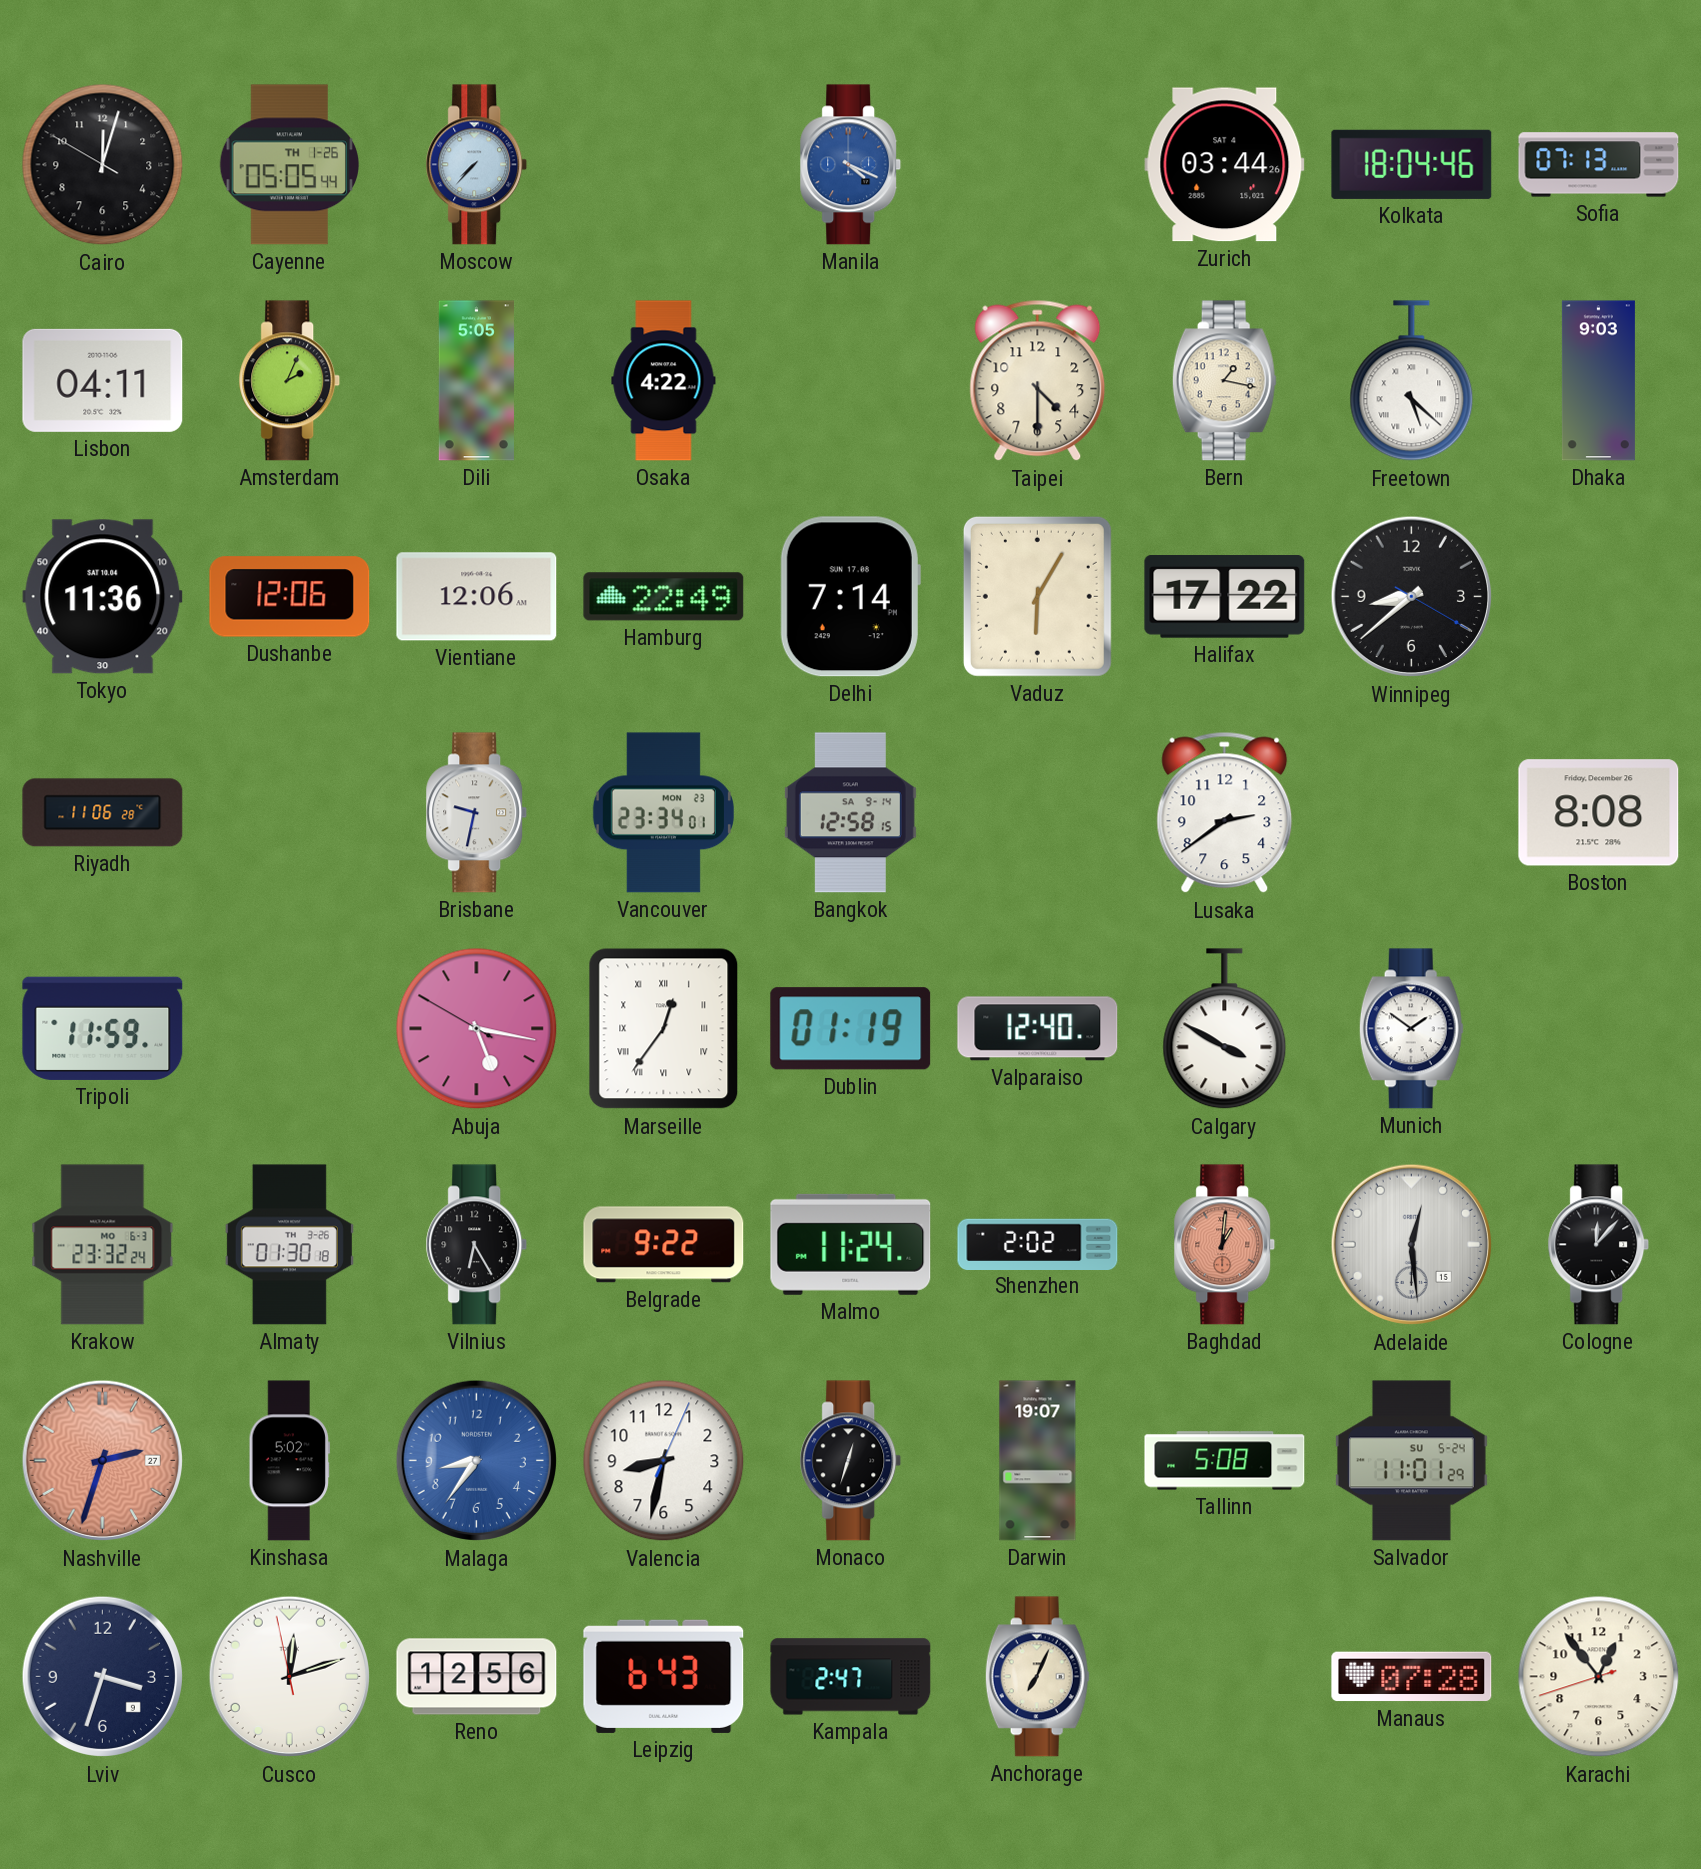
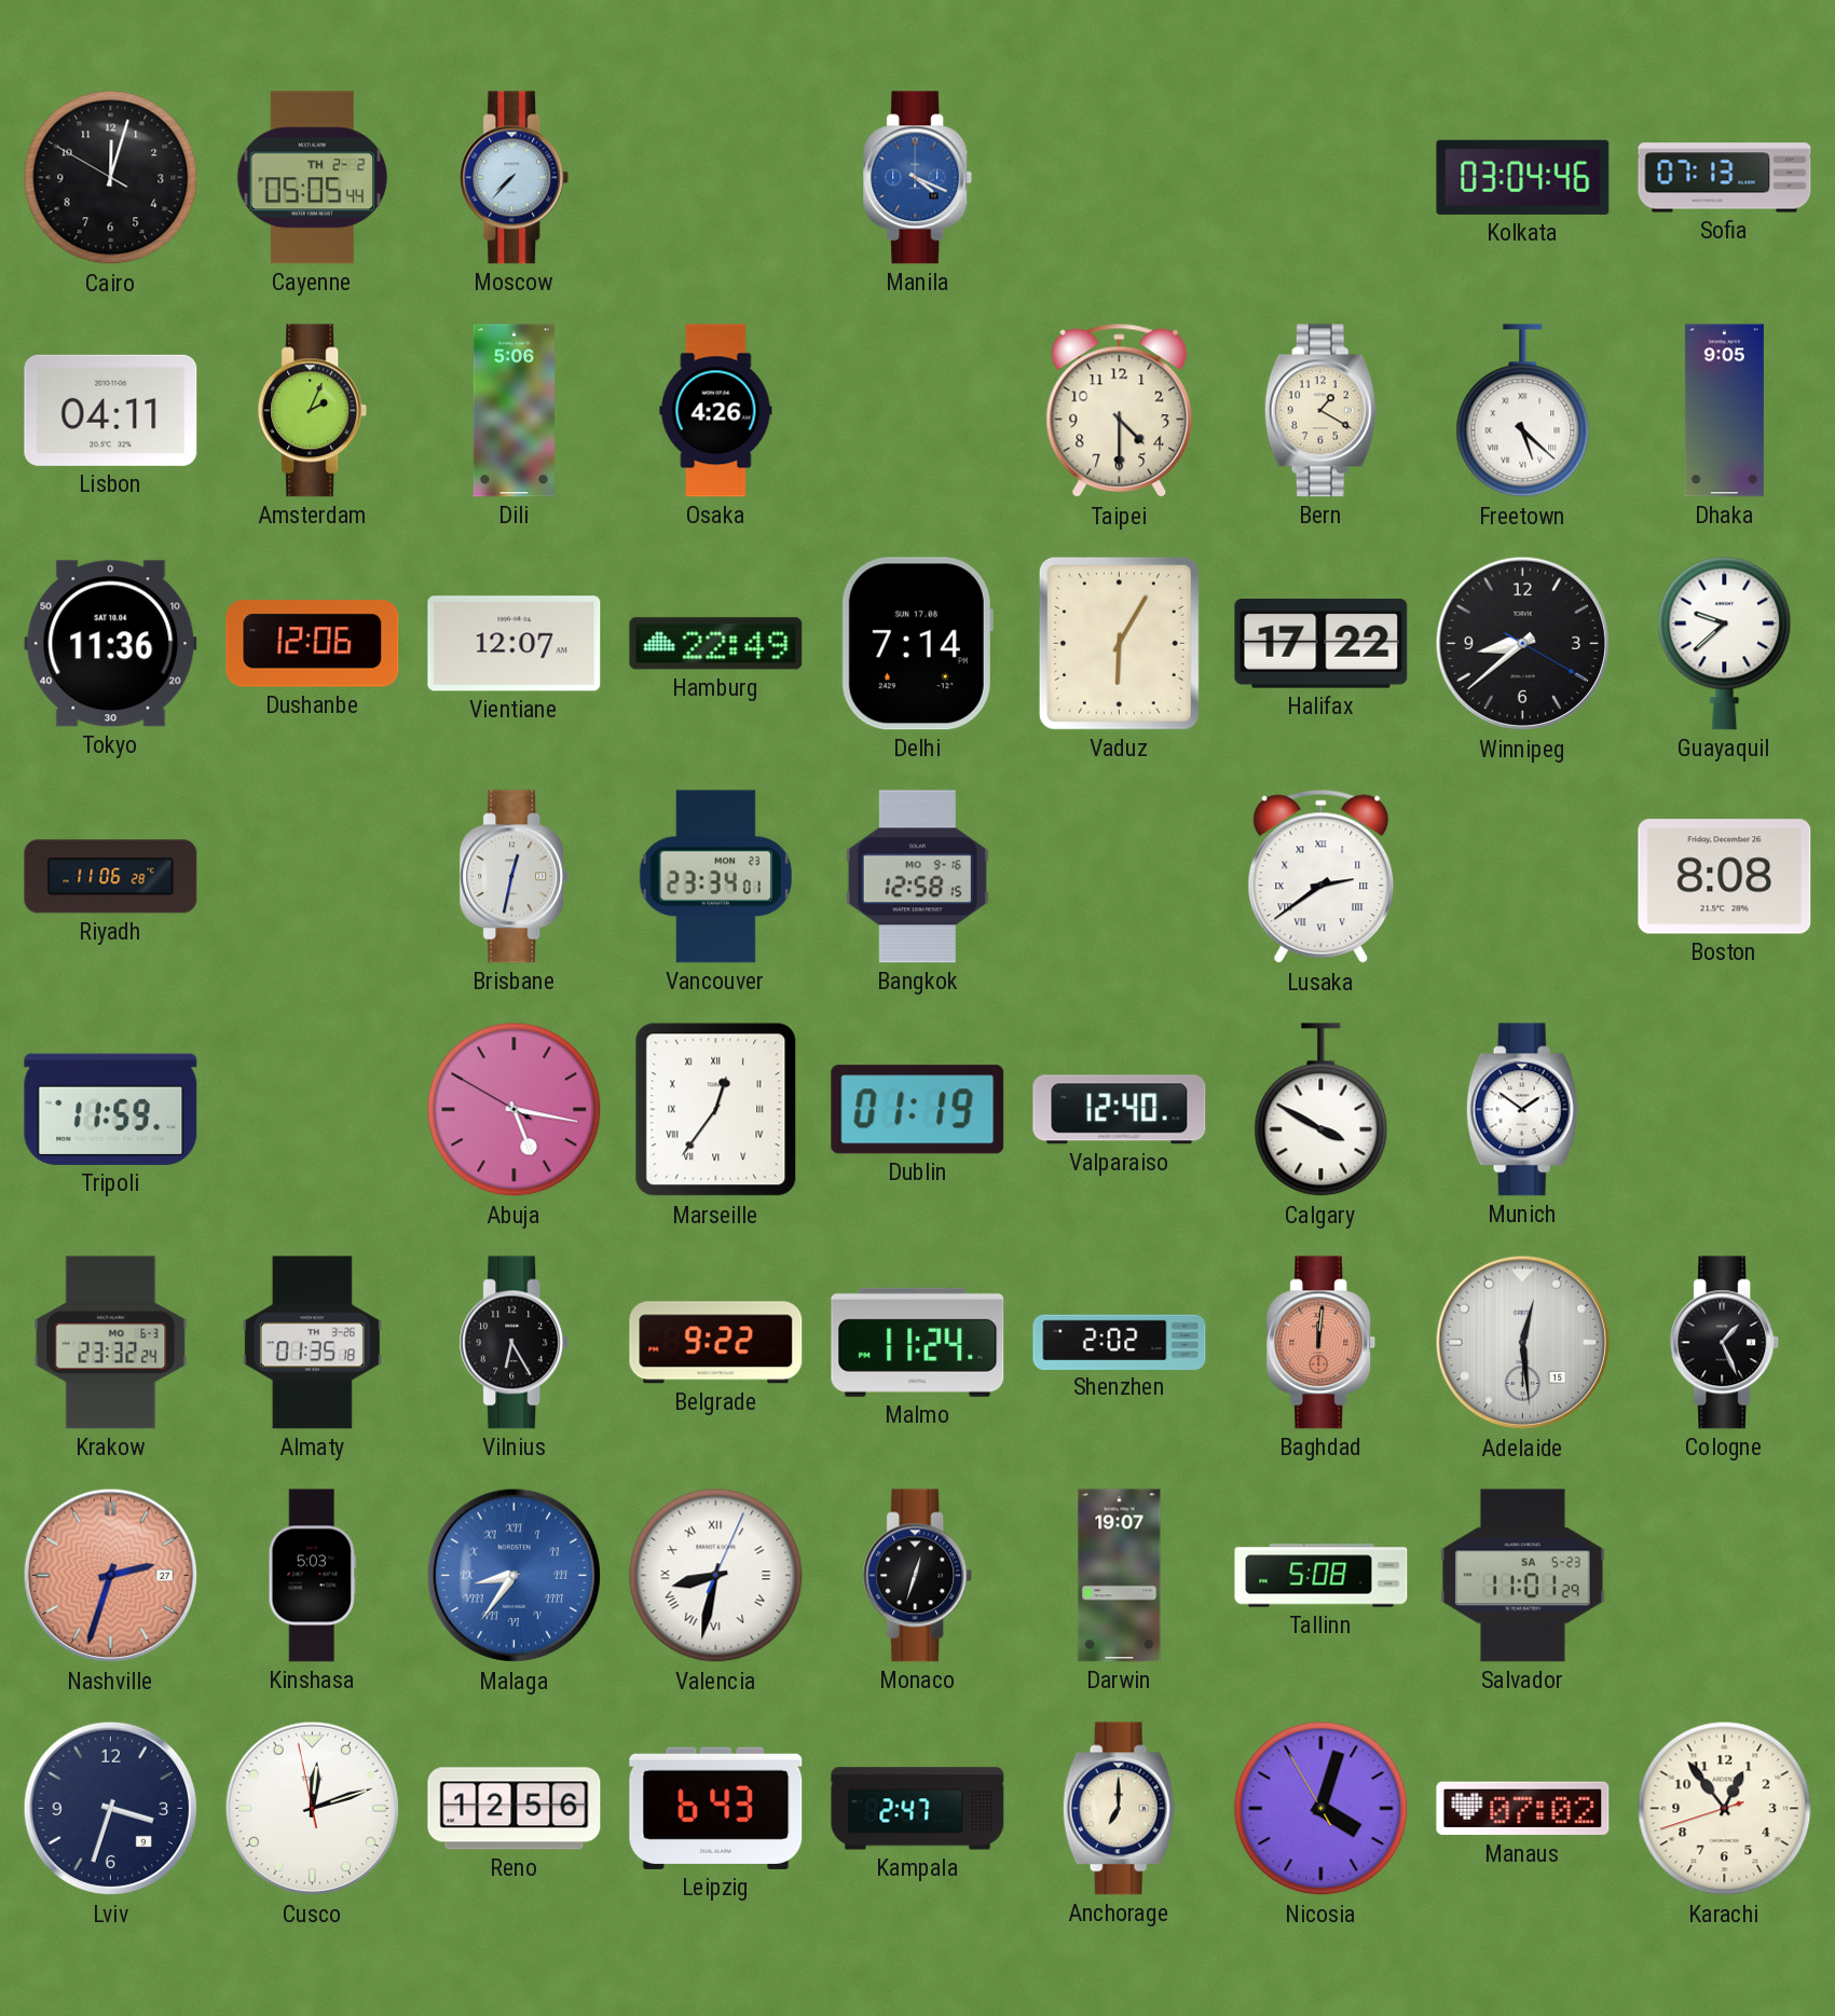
Cayenne date: TH 1-26 -> TH 2-2
Zurich: 03:44 -> none
Kolkata: 18:04 -> 03:04
Dili: 5:05 -> 5:06
Osaka: 4:22 -> 4:26
Bern: 1:17 -> 1:20
Dhaka: 9:03 -> 9:05
Vientiane: 12:06 -> 12:07
Guayaquil: none -> 9:38
Brisbane: 9:32 -> 12:32
Bangkok date: SA 9-14 -> MO 9-16
Lusaka numerals: Arabic -> Roman
Almaty: 01:30 -> 01:35
Baghdad: 1:01 -> 12:01
Cologne: 12:07 -> 1:26
Kinshasa: 5:02 -> 5:03
Malaga numerals: Arabic -> Roman
Valencia numerals: Arabic -> Roman
Salvador date: SU 5-24 -> SA 5-23
Anchorage: 7:04 -> 7:00
Nicosia: none -> 4:02
Manaus: 07:28 -> 07:02
